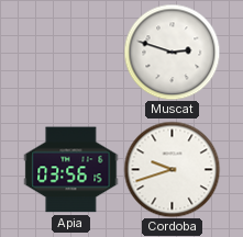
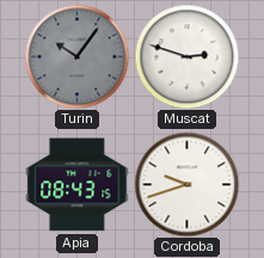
Turin: none -> 10:06
Apia: 03:56 -> 08:43
